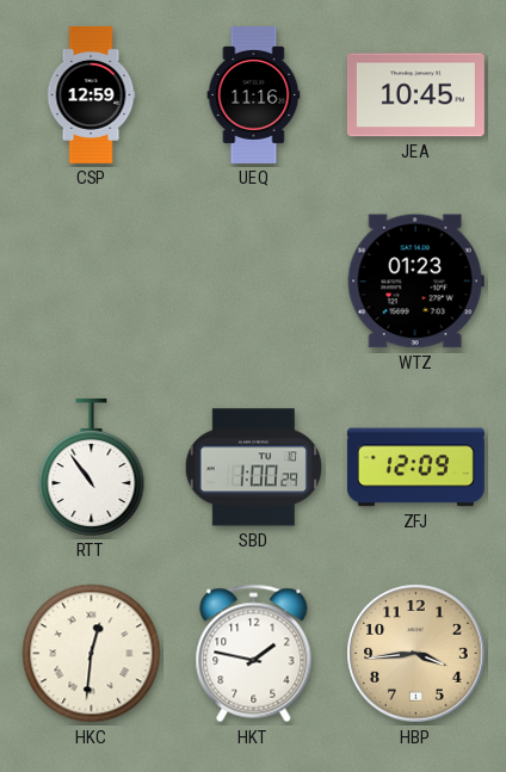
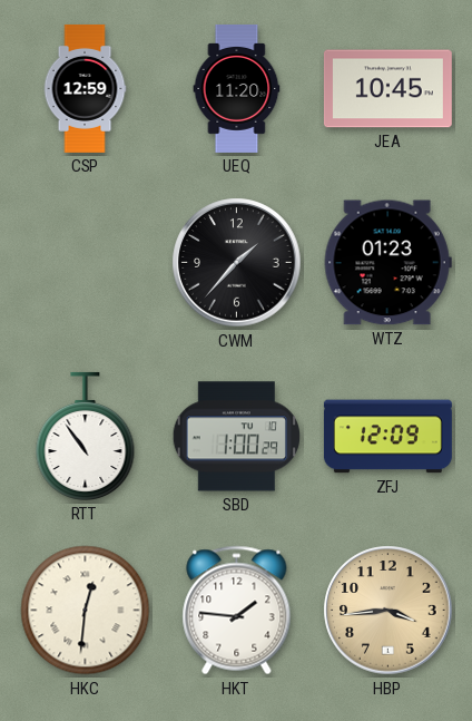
UEQ: 11:16 -> 11:20
CWM: none -> 1:37
HKT: 1:47 -> 1:46
